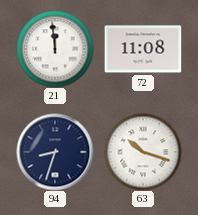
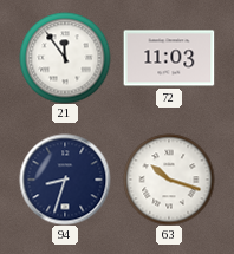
21: 11:59 -> 11:54
72: 11:08 -> 11:03
